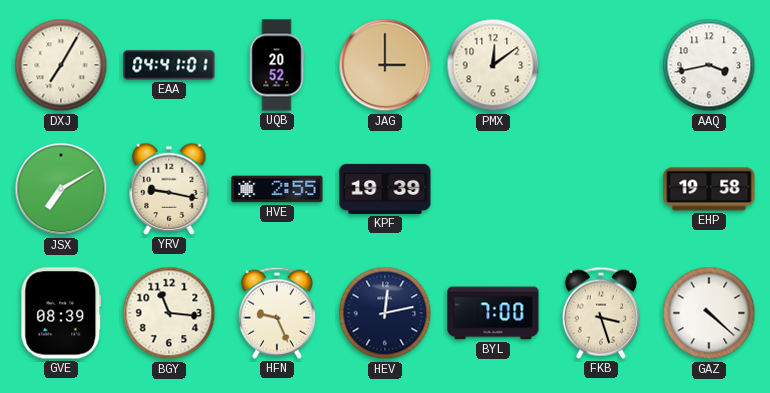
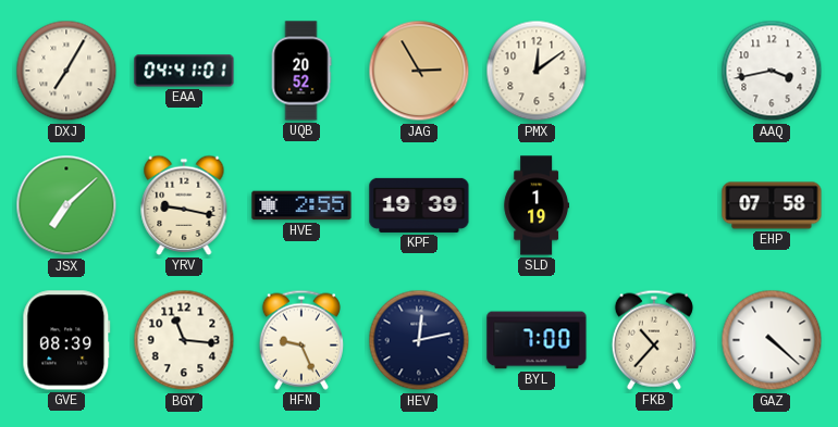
JAG: 3:00 -> 2:55
JSX: 7:10 -> 7:08
SLD: none -> 1:19
EHP: 19:58 -> 07:58
FKB: 3:27 -> 10:37
